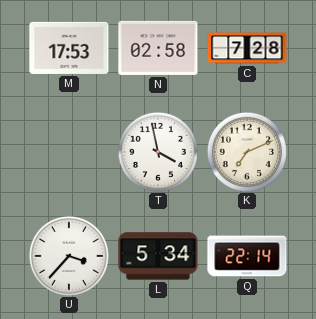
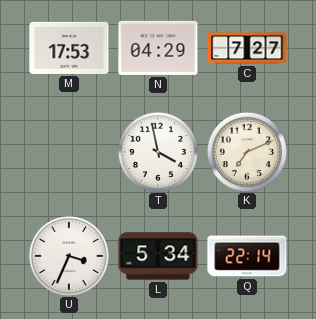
N: 02:58 -> 04:29
C: 7:28 -> 7:27
U: 3:37 -> 3:34
